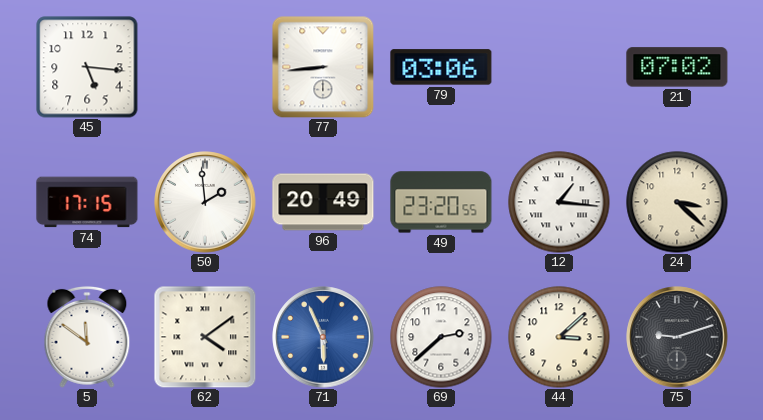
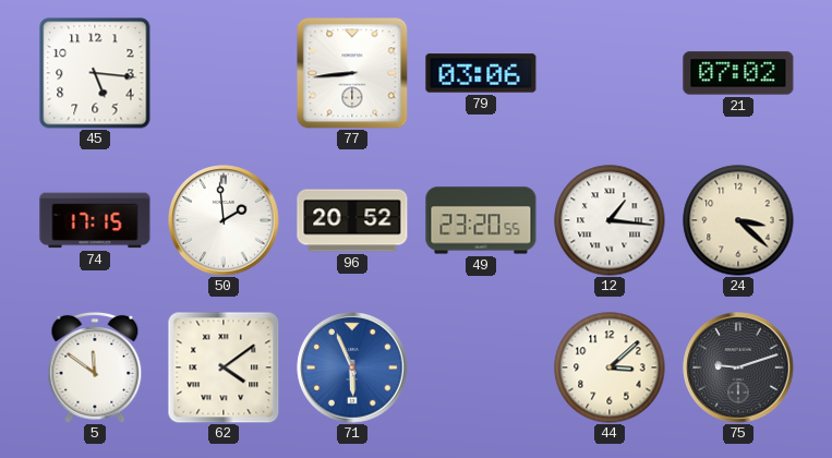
96: 20:49 -> 20:52
69: 2:38 -> none
